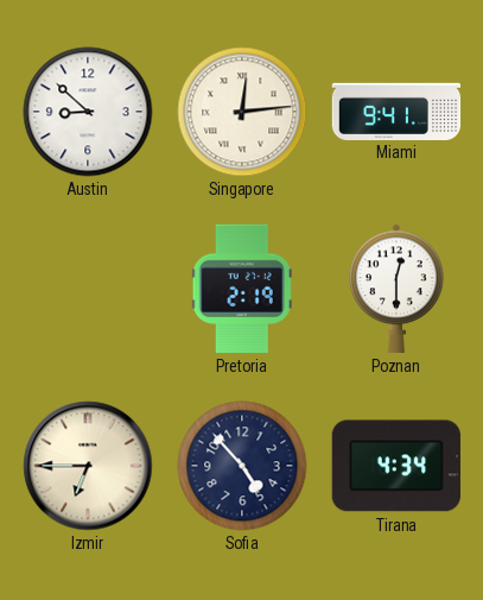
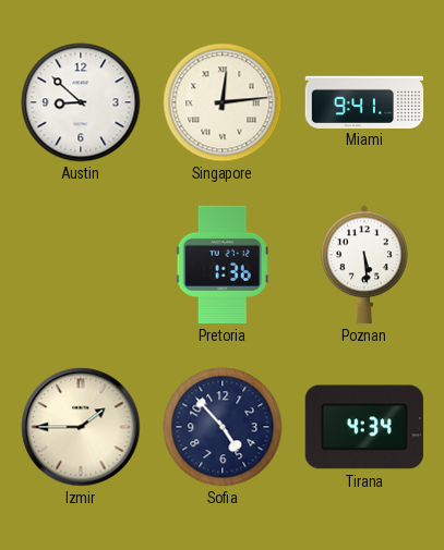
Pretoria: 2:19 -> 1:36
Poznan: 12:30 -> 5:29
Izmir: 6:45 -> 1:45
